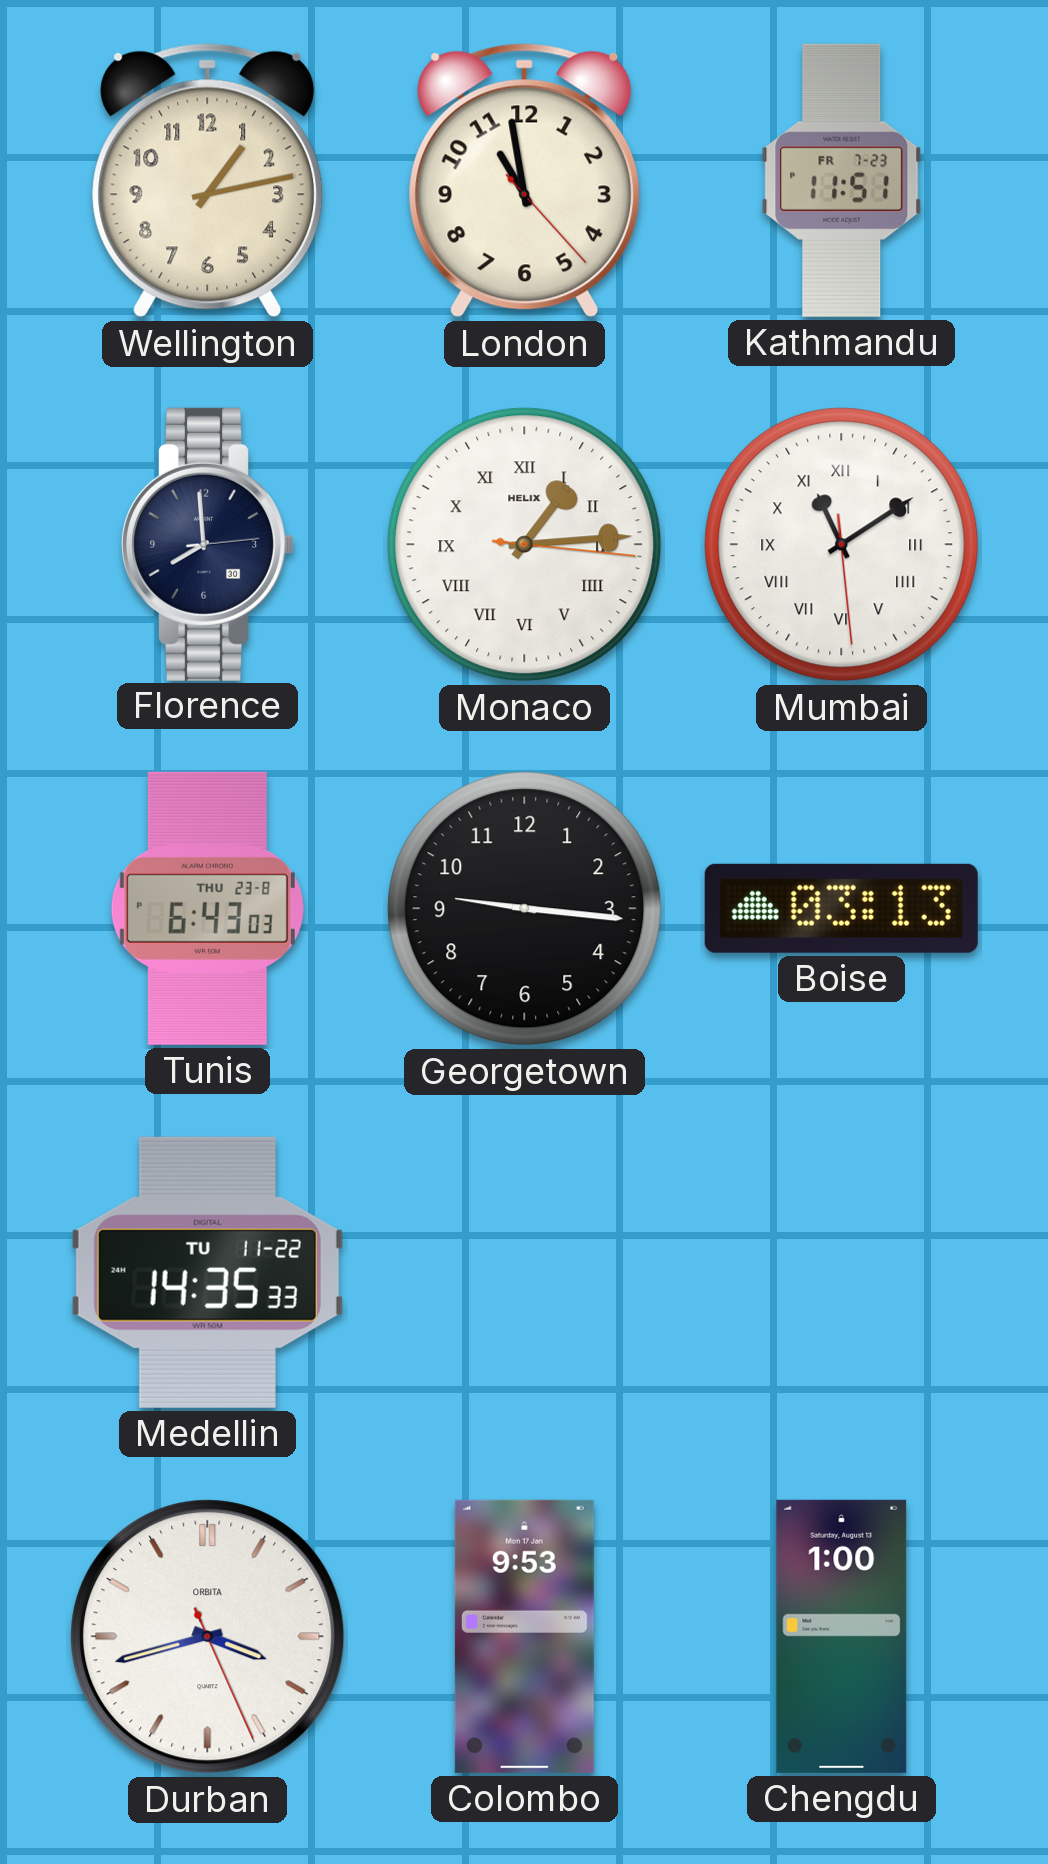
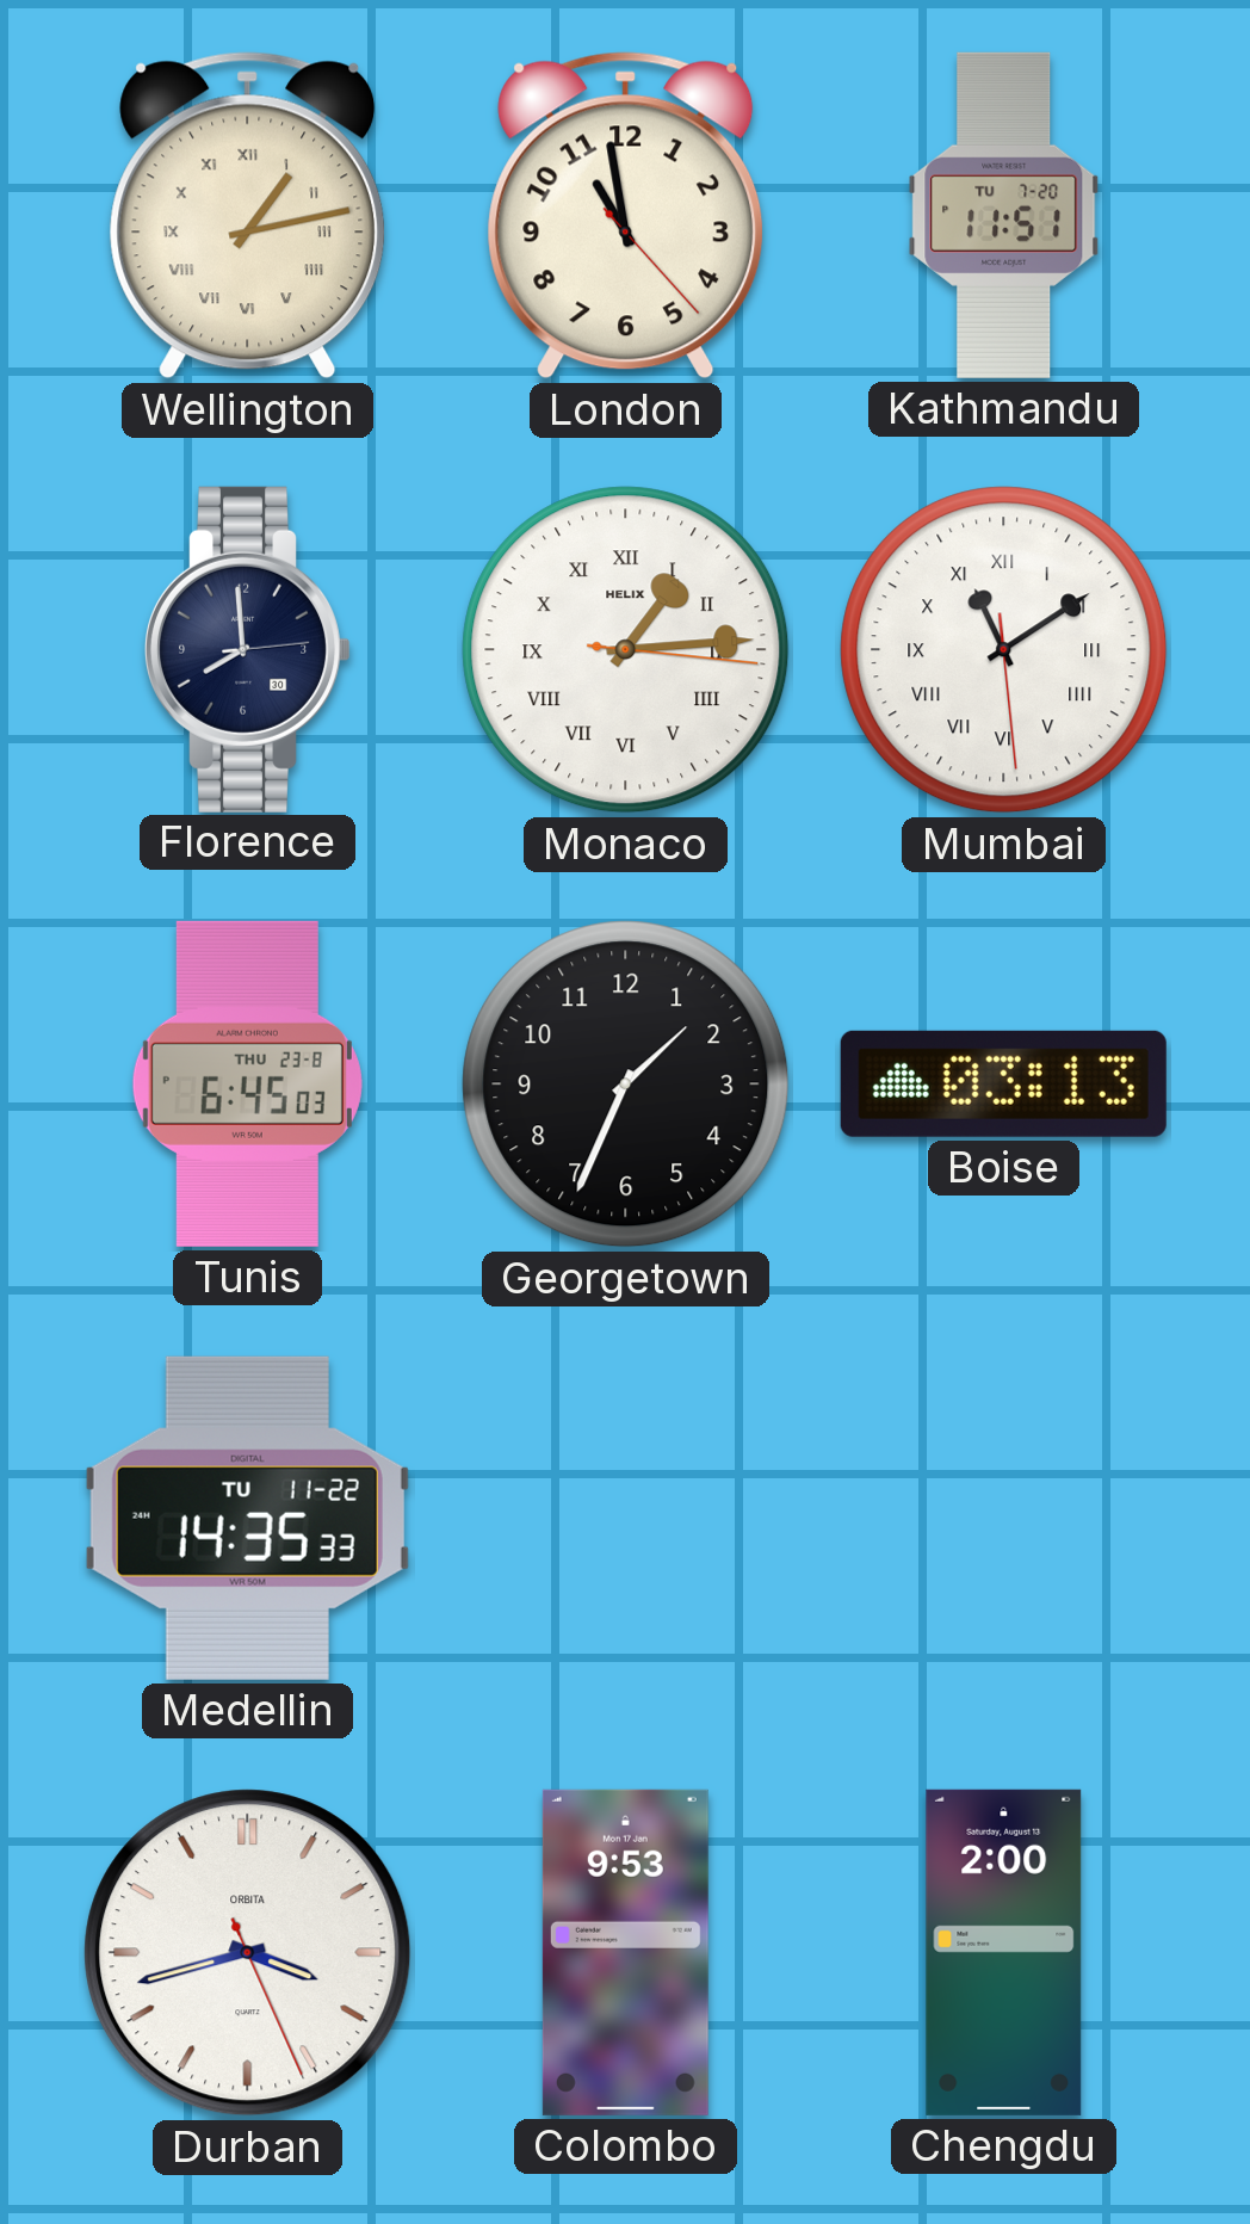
Wellington numerals: Arabic -> Roman
Kathmandu date: FR 7-23 -> TU 7-20
Tunis: 6:43 -> 6:45
Georgetown: 9:16 -> 1:34
Chengdu: 1:00 -> 2:00
